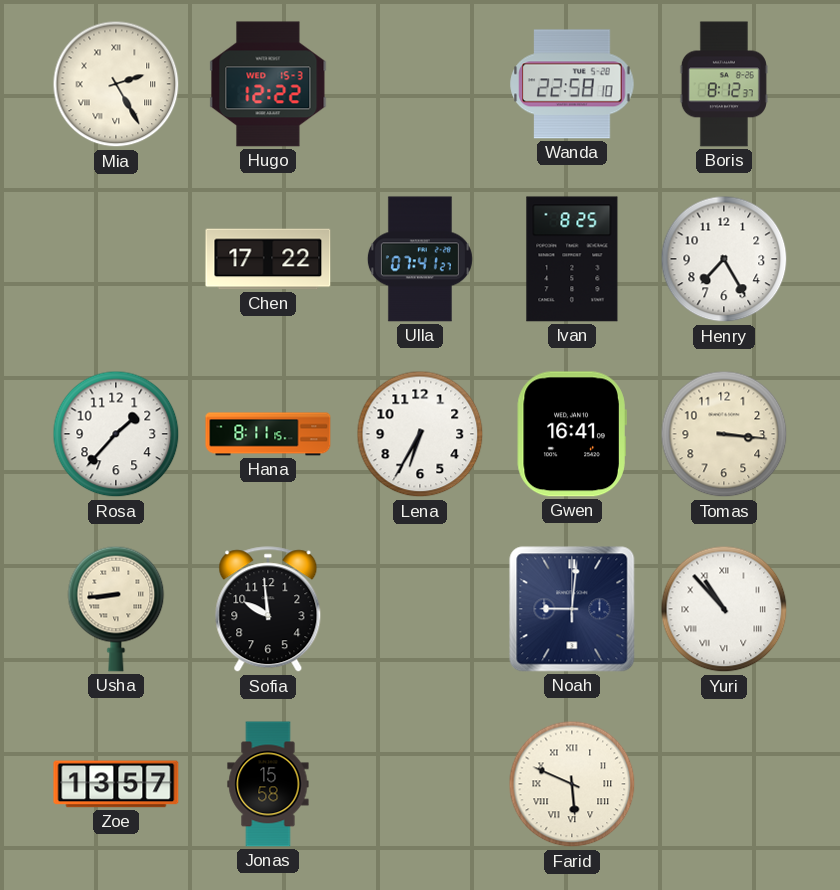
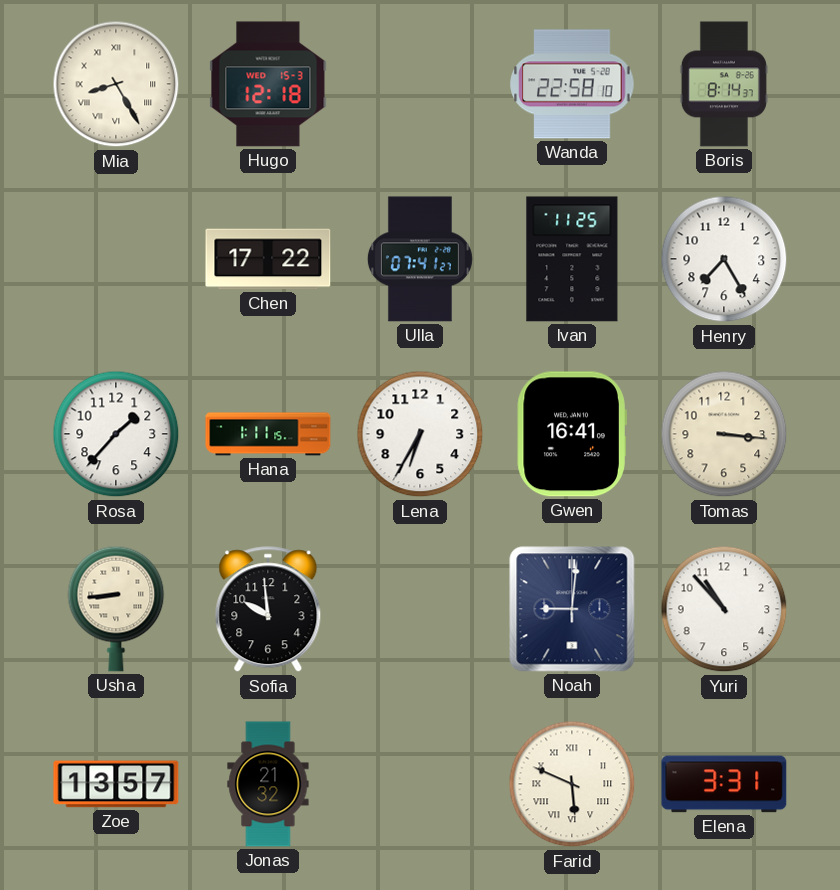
Mia: 2:25 -> 8:25
Hugo: 12:22 -> 12:18
Boris: 8:12 -> 8:14
Ivan: 8:25 -> 11:25
Hana: 8:11 -> 1:11
Yuri numerals: Roman -> Arabic
Jonas: 15:58 -> 21:32
Elena: none -> 3:31
